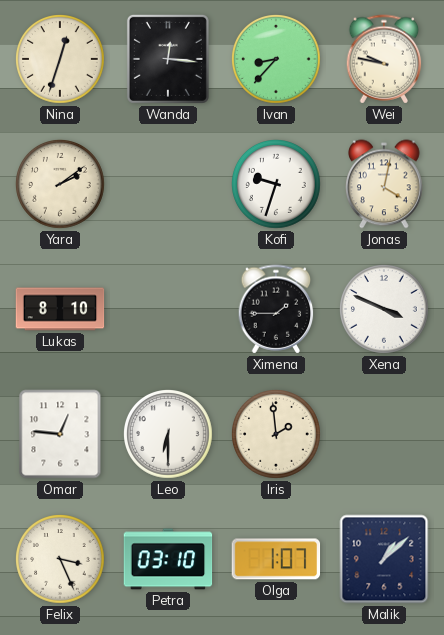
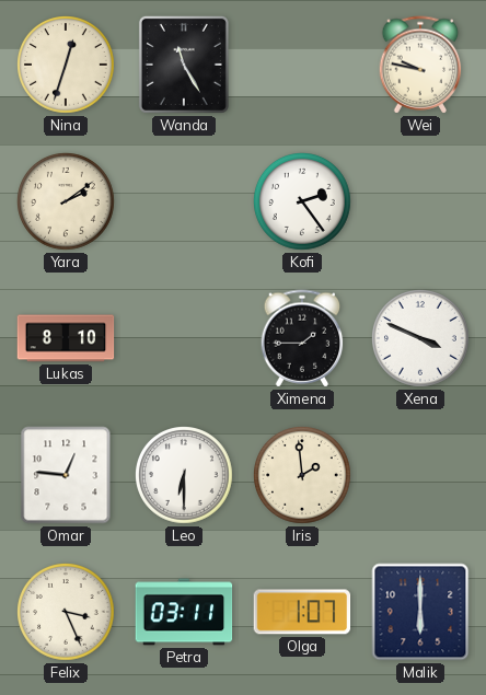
Wanda: 12:16 -> 11:25
Ivan: 8:37 -> none
Kofi: 9:33 -> 2:24
Jonas: 4:02 -> none
Petra: 03:10 -> 03:11
Malik: 1:08 -> 6:00
